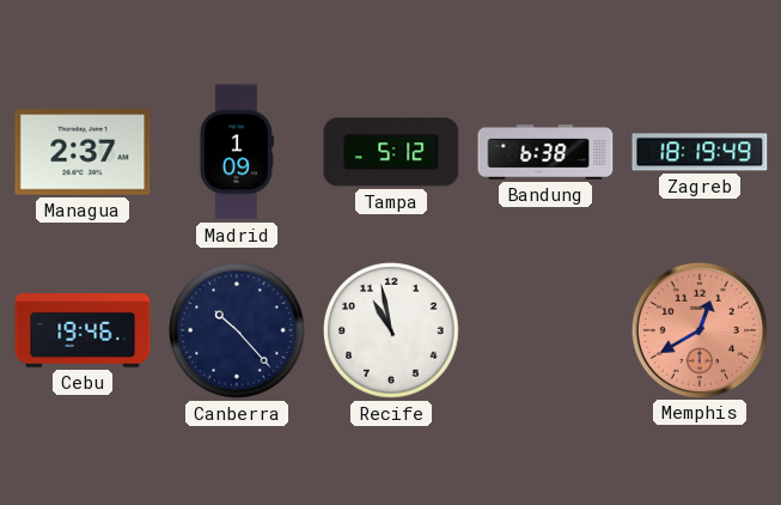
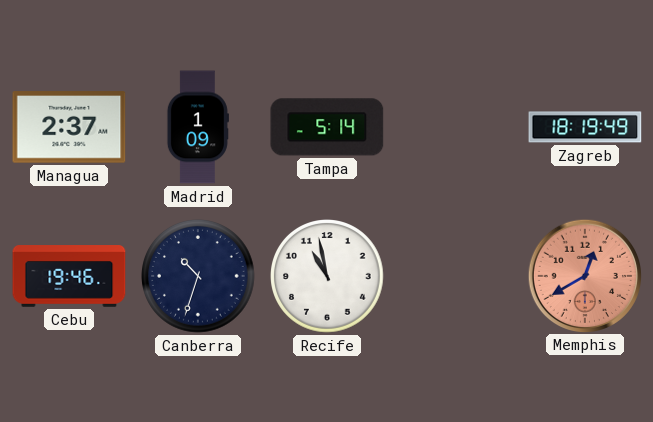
Tampa: 5:12 -> 5:14
Bandung: 6:38 -> none
Canberra: 10:23 -> 10:33
